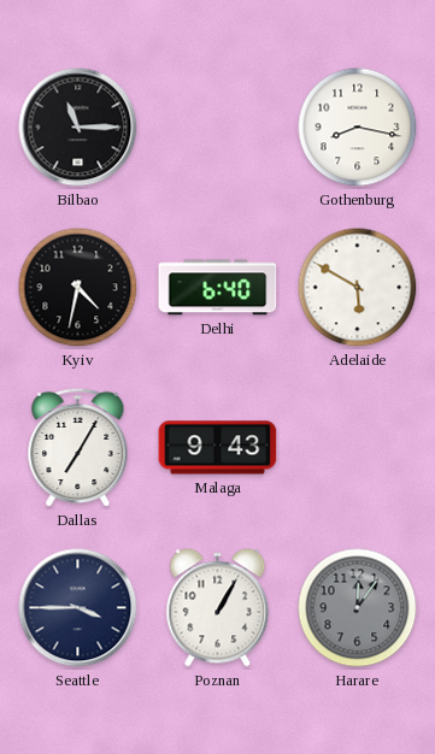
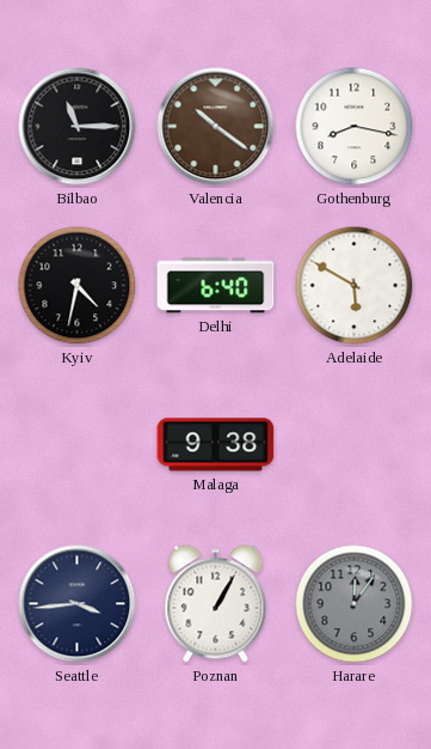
Valencia: none -> 10:21
Dallas: 7:05 -> none
Malaga: 9:43 -> 9:38
Seattle: 3:45 -> 3:44
